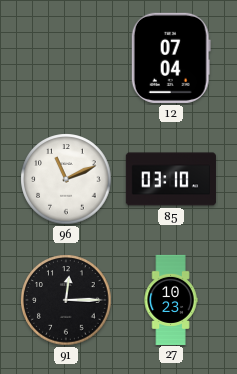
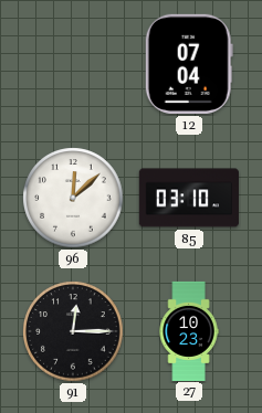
96: 11:11 -> 12:08
